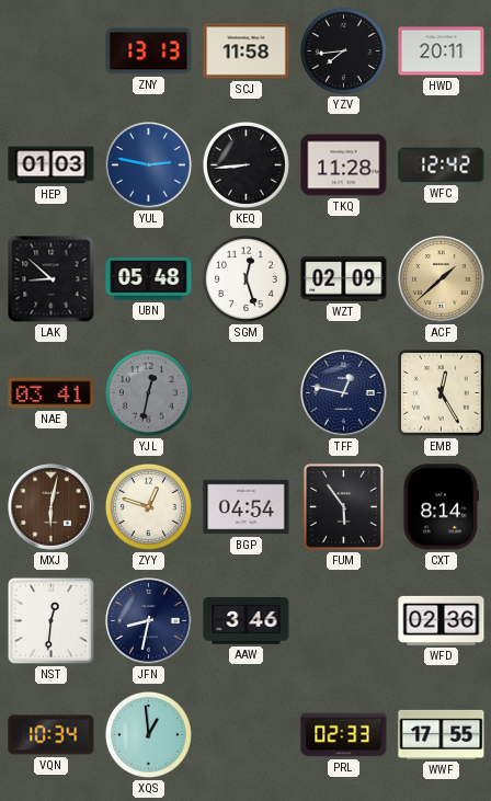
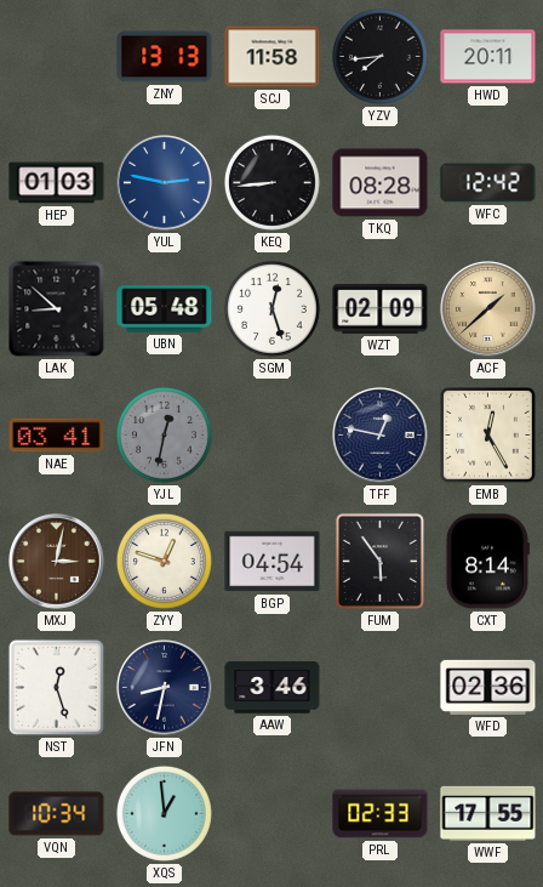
TKQ: 11:28 -> 08:28
MXJ: 6:02 -> 3:02
NST: 12:31 -> 12:27
